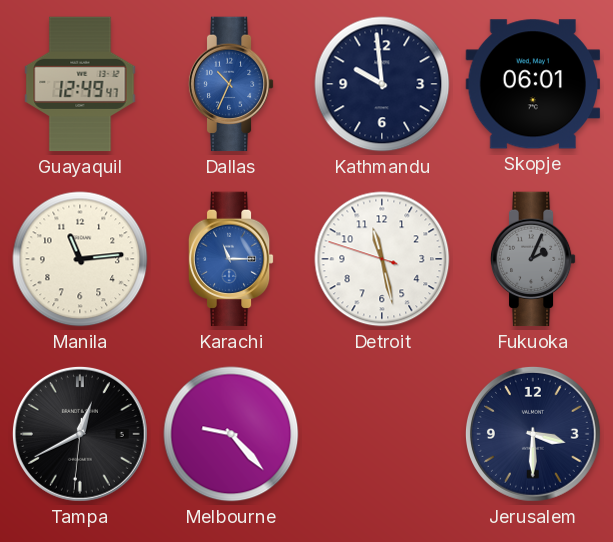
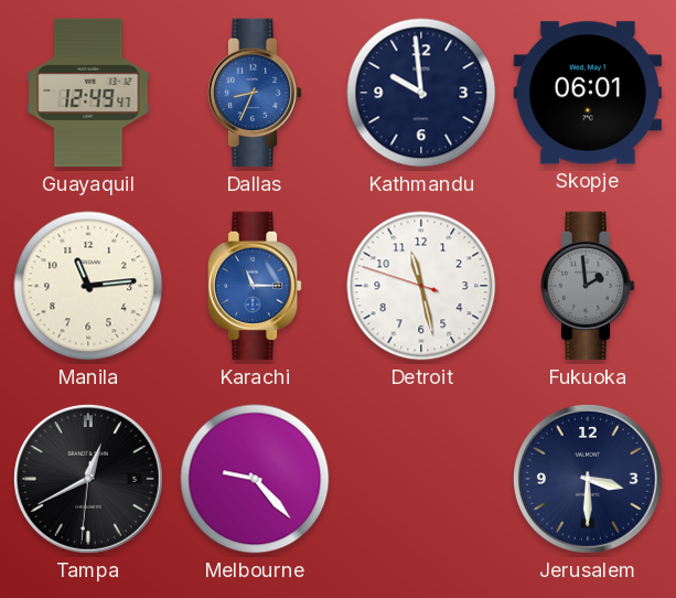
Dallas: 10:34 -> 8:34
Fukuoka: 2:04 -> 1:59
